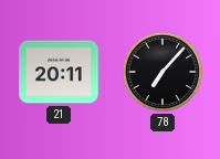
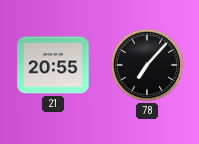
21: 20:11 -> 20:55
